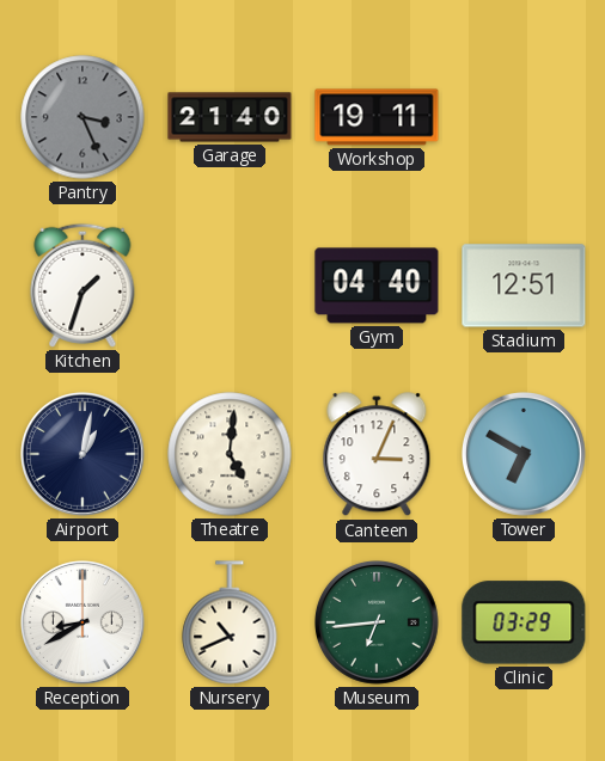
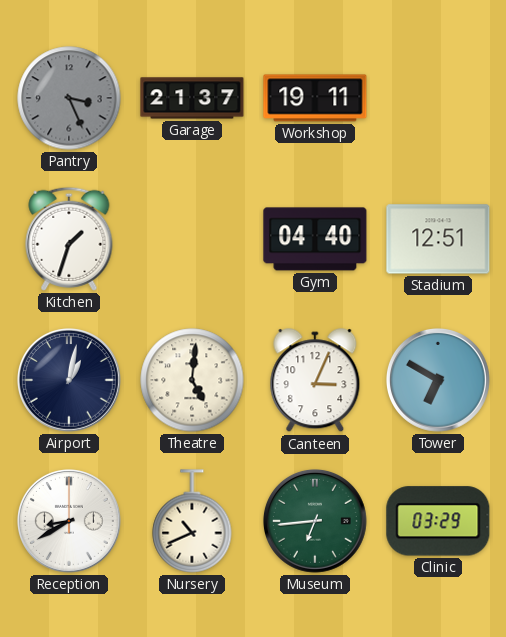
Garage: 21:40 -> 21:37
